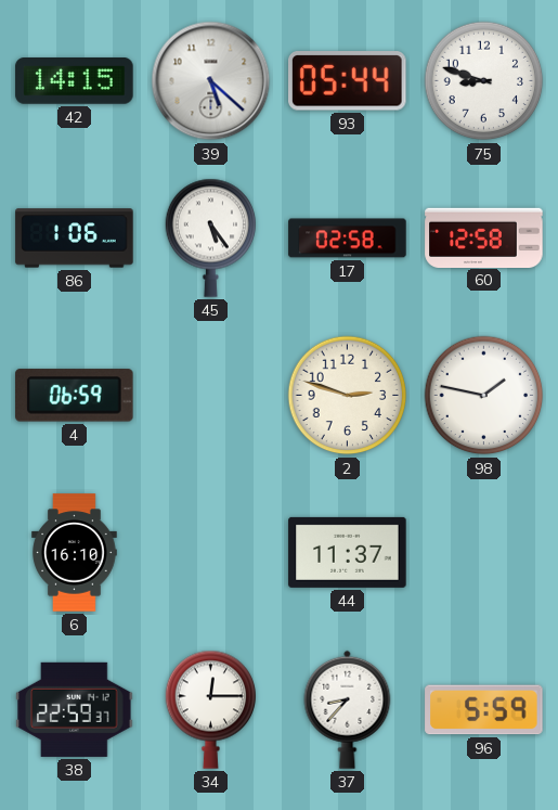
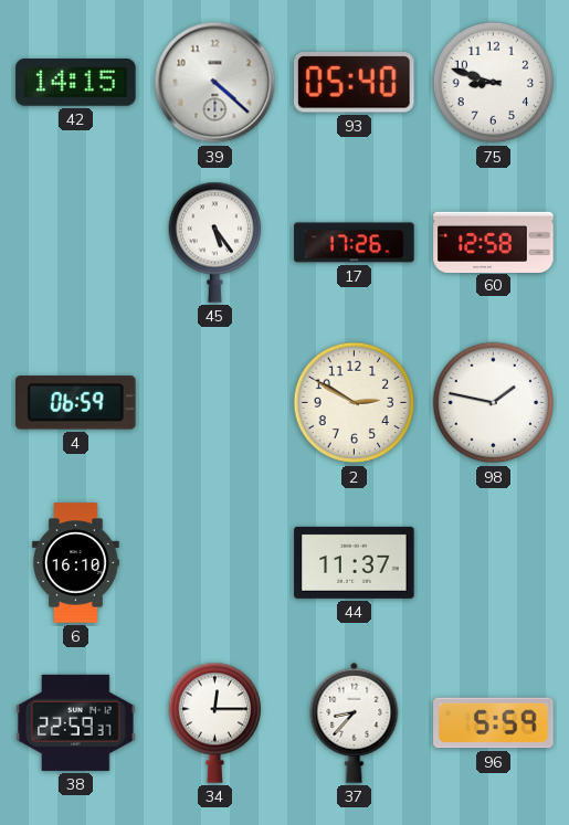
39: 5:22 -> 4:22
93: 05:44 -> 05:40
86: 1:06 -> none
17: 02:58 -> 17:26
2: 2:48 -> 2:50
